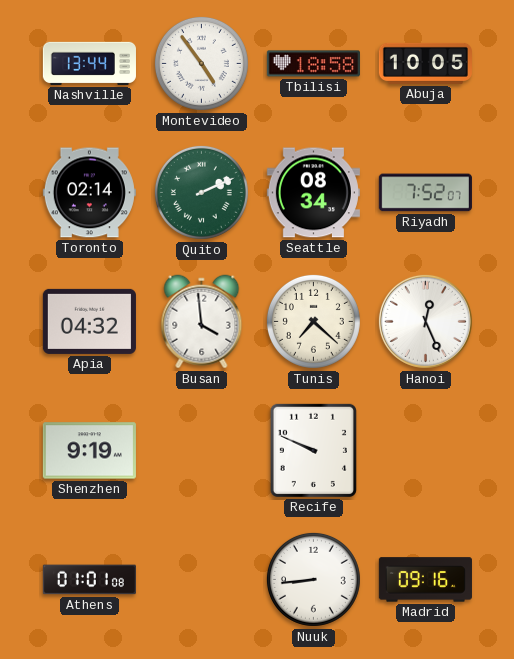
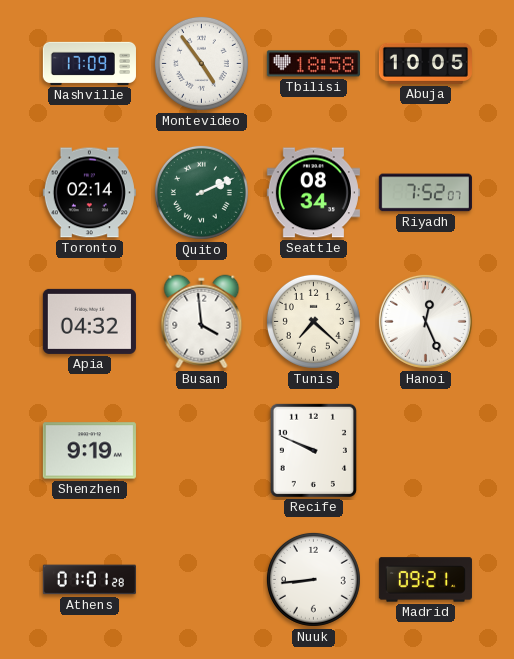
Nashville: 13:44 -> 17:09
Athens: 01:01:08 -> 01:01:28
Madrid: 09:16 -> 09:21
